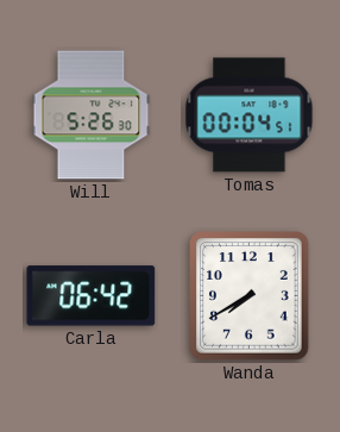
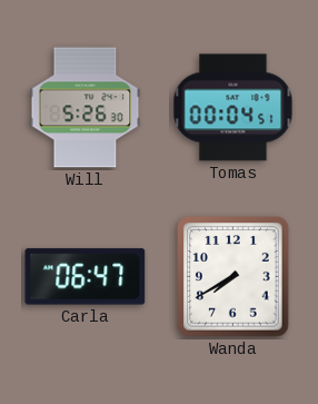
Carla: 06:42 -> 06:47
